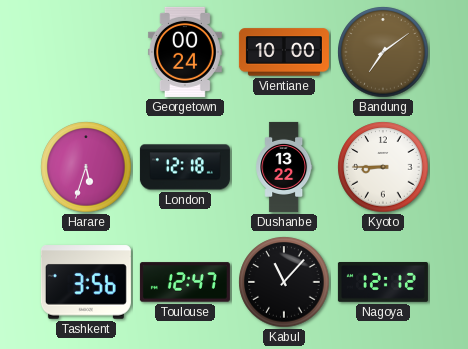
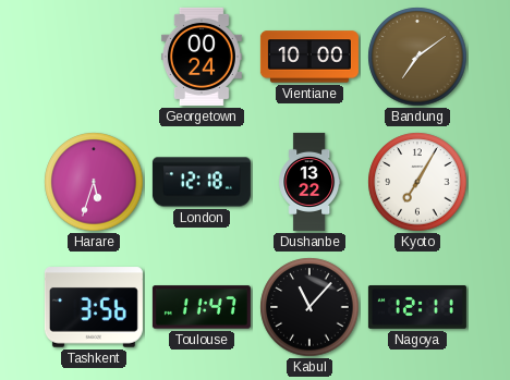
Kyoto: 8:45 -> 7:05
Toulouse: 12:47 -> 11:47
Nagoya: 12:12 -> 12:11
